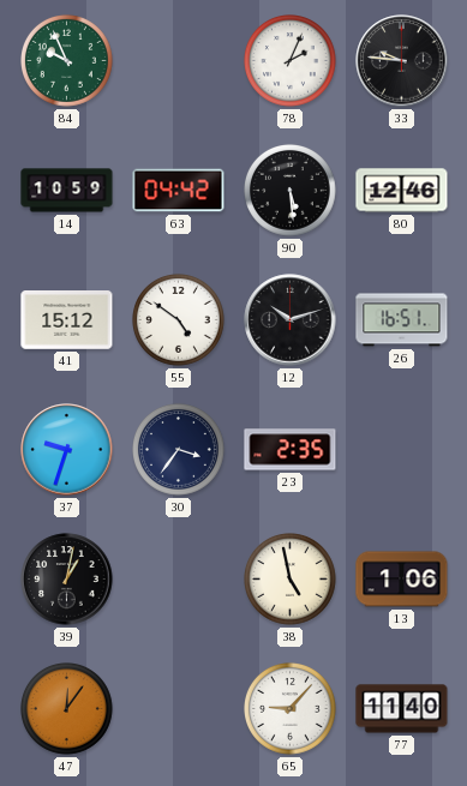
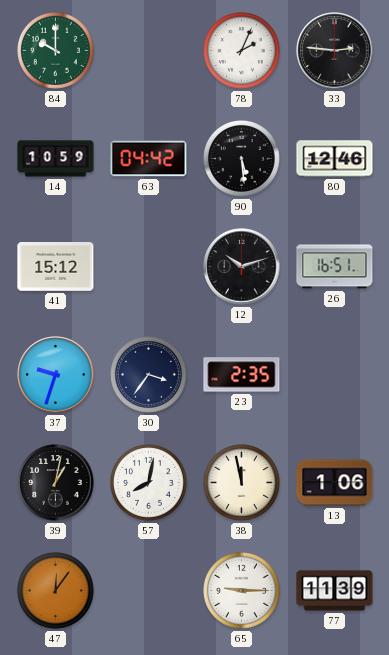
84: 9:56 -> 10:00
33: 9:46 -> 2:46
55: 4:51 -> none
57: none -> 8:02
38: 4:58 -> 11:58
65: 9:07 -> 9:15
77: 11:40 -> 11:39
